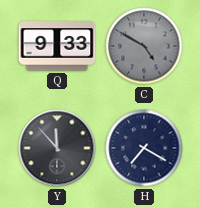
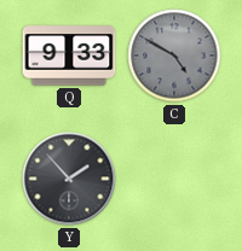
Y: 11:53 -> 1:53
H: 7:20 -> none
